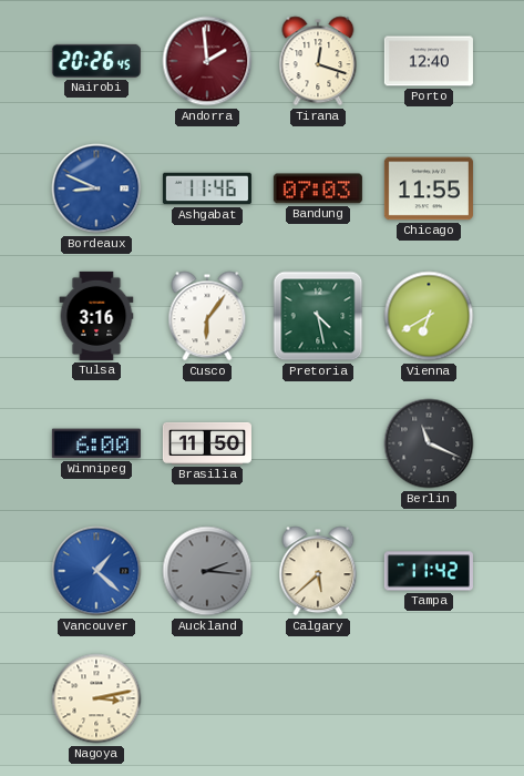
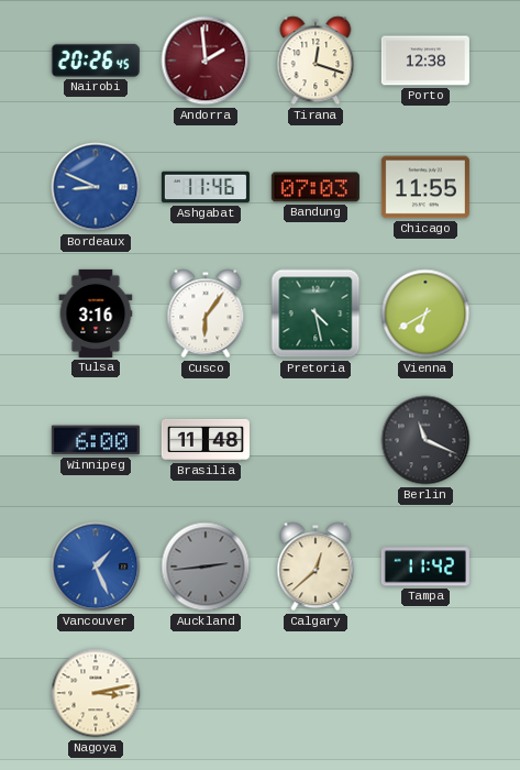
Porto: 12:40 -> 12:38
Brasilia: 11:50 -> 11:48
Vancouver: 1:22 -> 1:26
Auckland: 2:16 -> 2:44
Calgary: 5:38 -> 12:38
